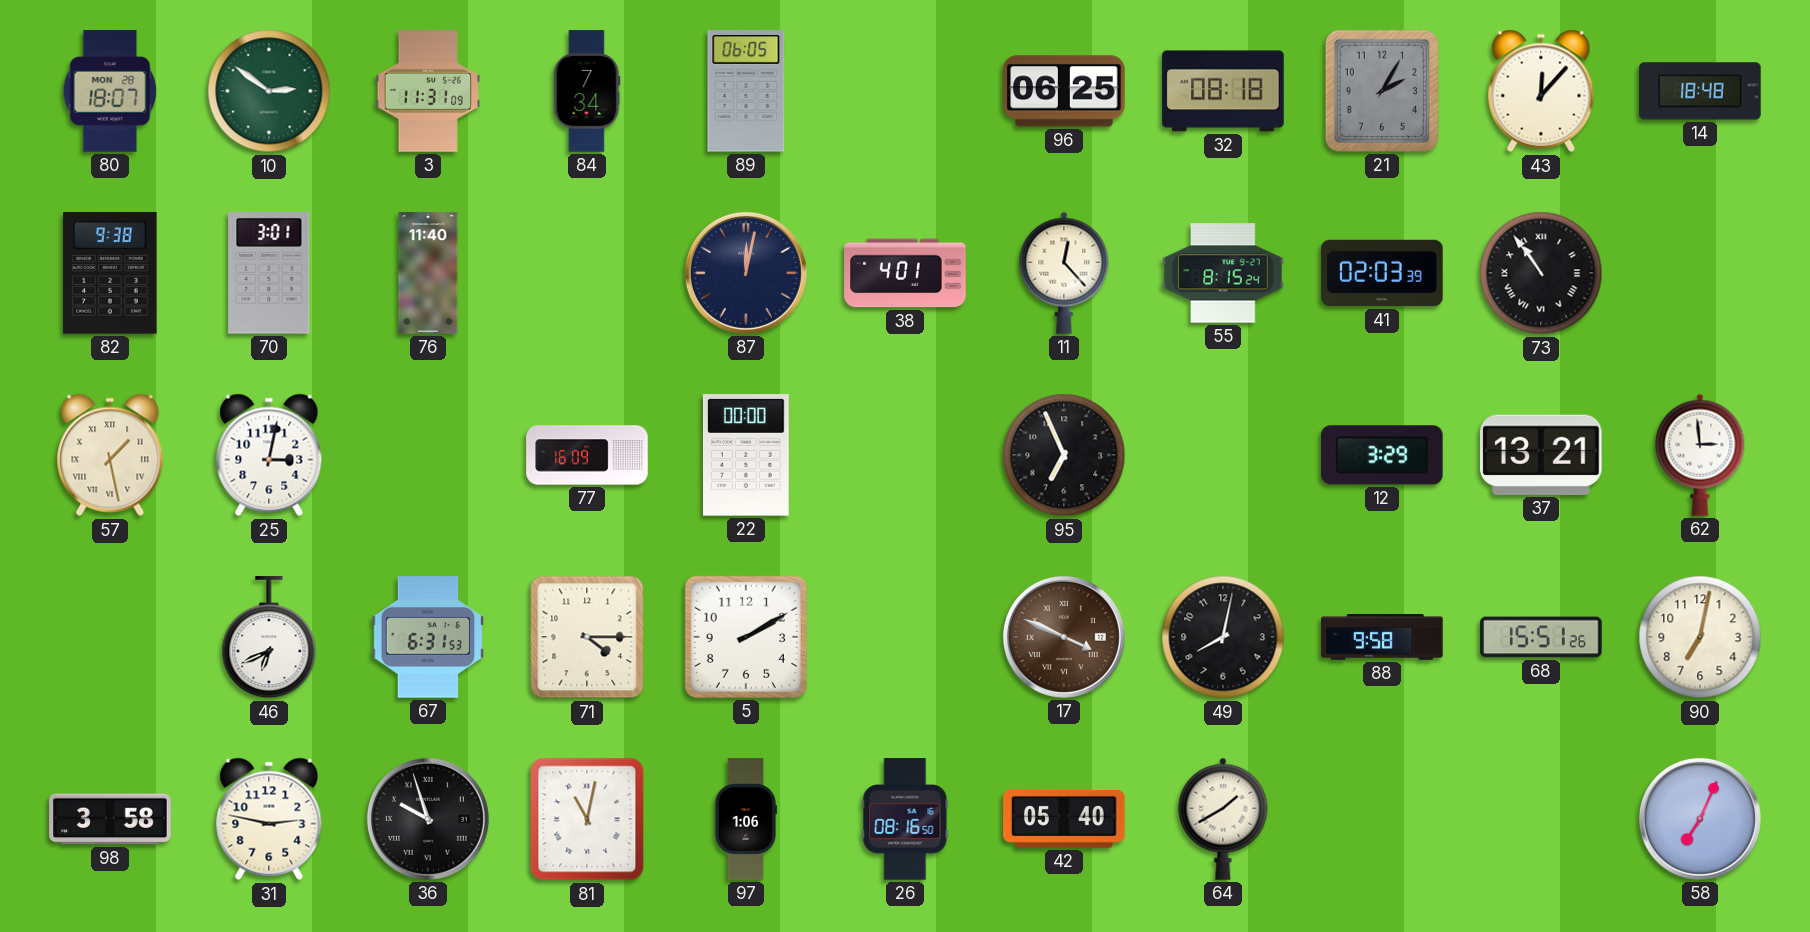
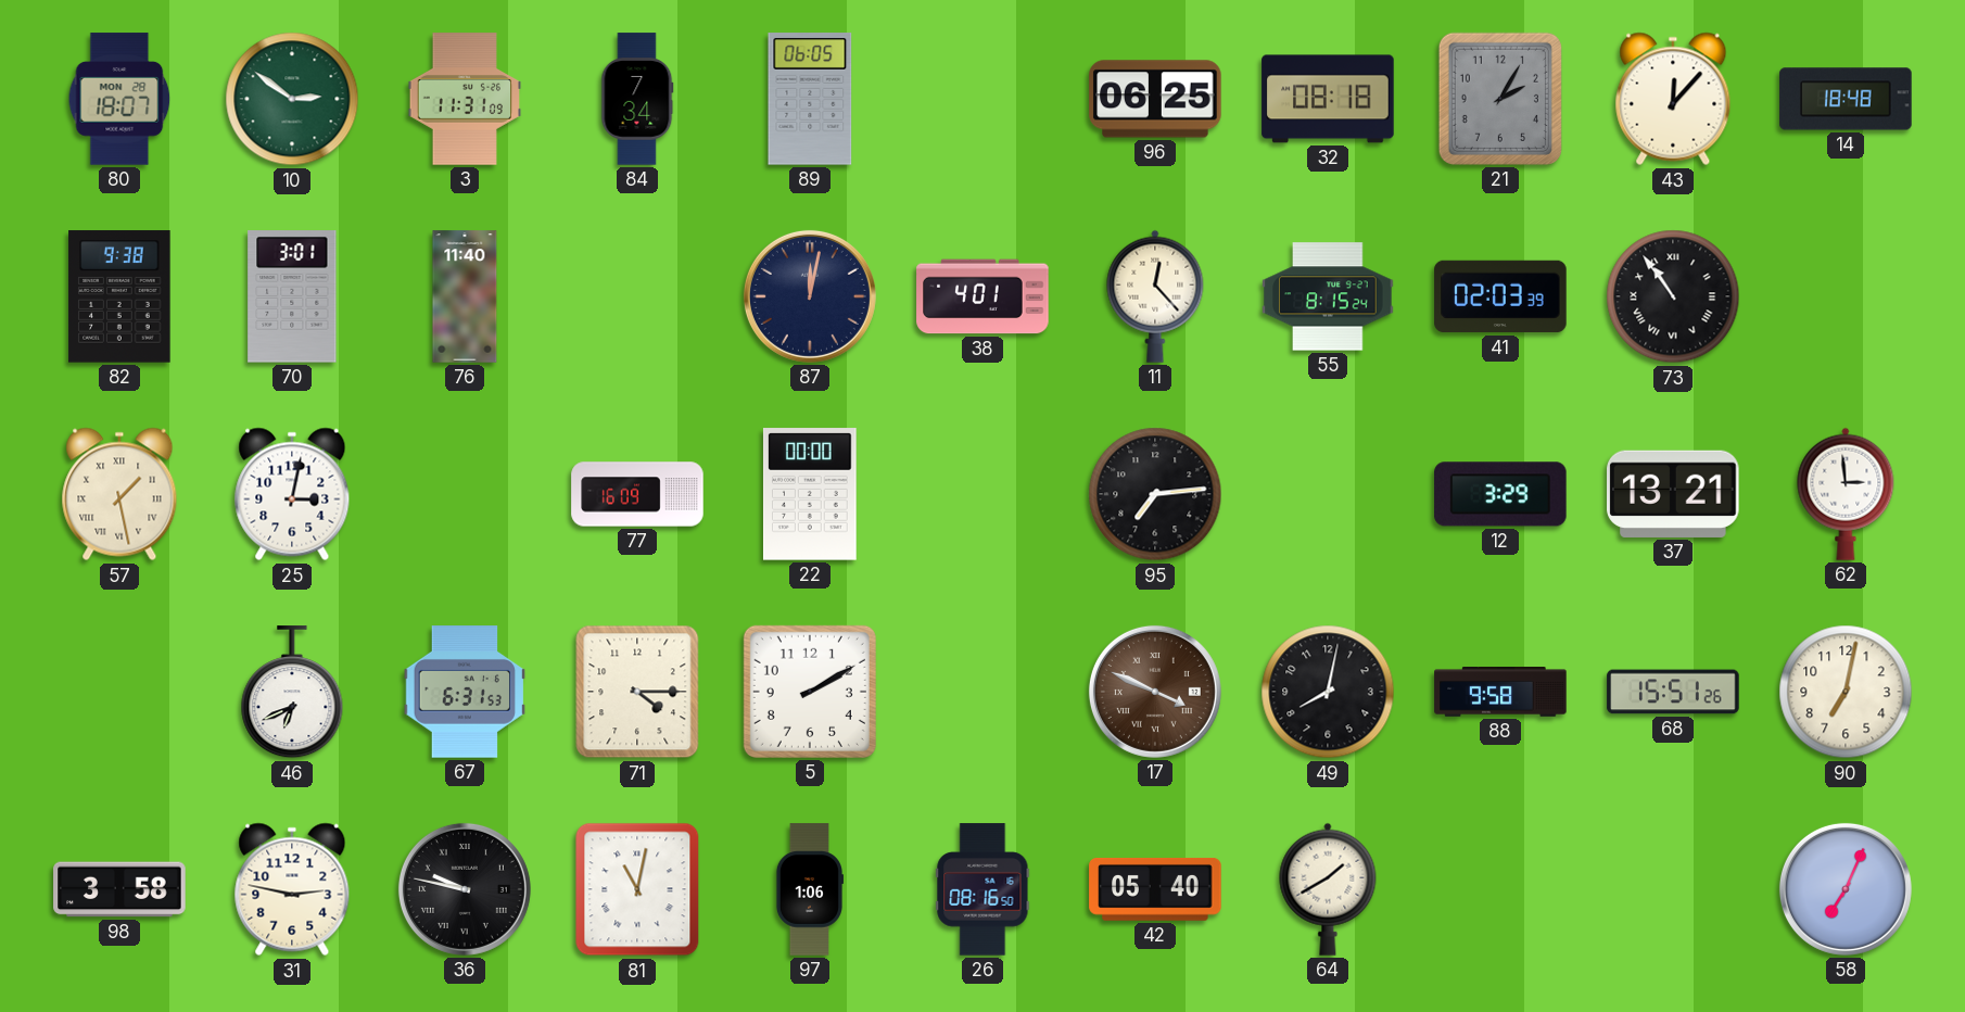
95: 6:56 -> 7:14
36: 9:57 -> 9:47
